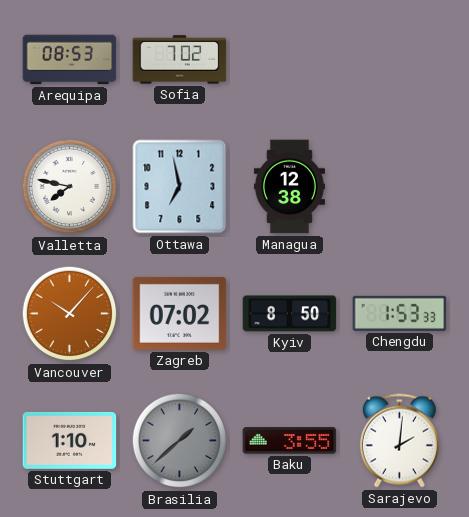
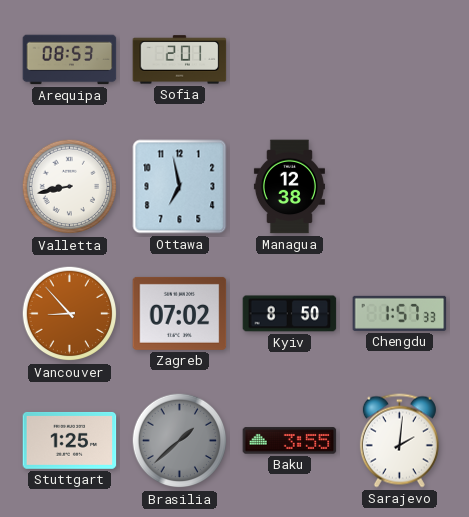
Sofia: 7:02 -> 2:01
Valletta: 7:47 -> 8:43
Vancouver: 10:07 -> 8:53
Chengdu: 1:53 -> 1:57
Stuttgart: 1:10 -> 1:25
